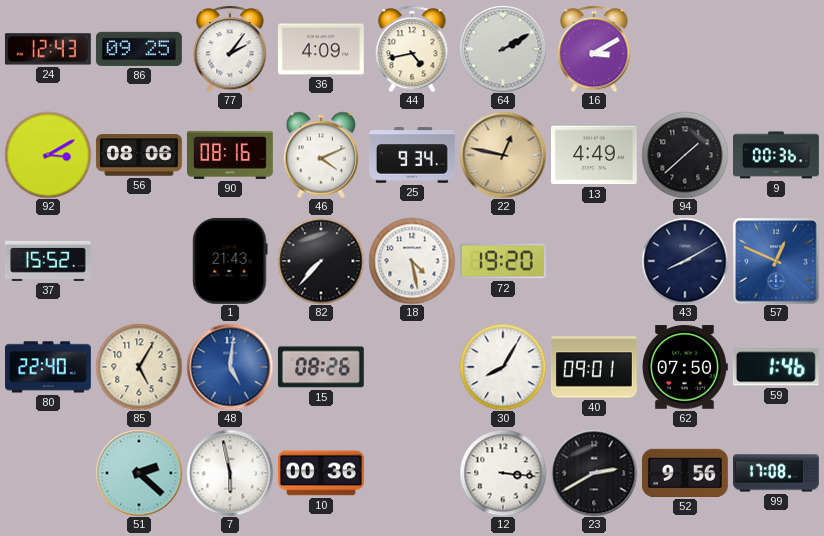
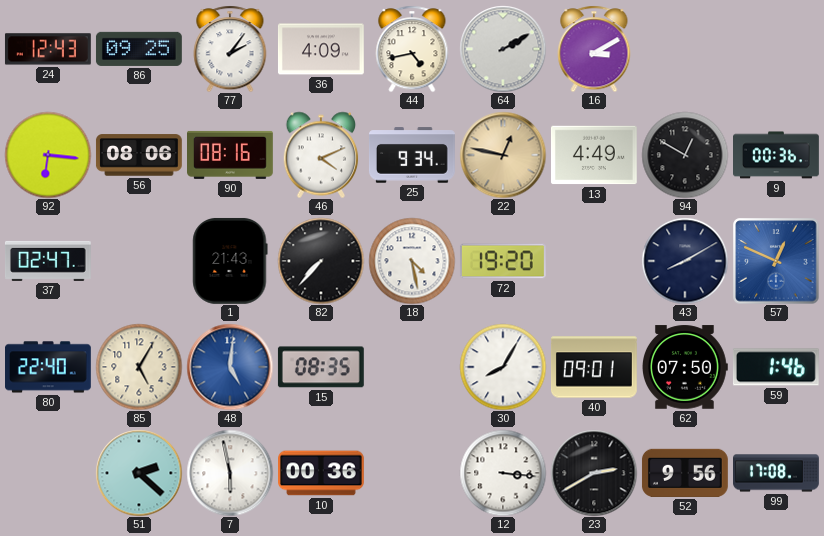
92: 3:10 -> 6:16
94: 1:38 -> 12:50
37: 15:52 -> 02:47
15: 08:26 -> 08:35
